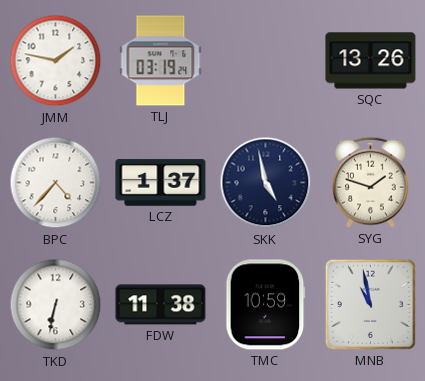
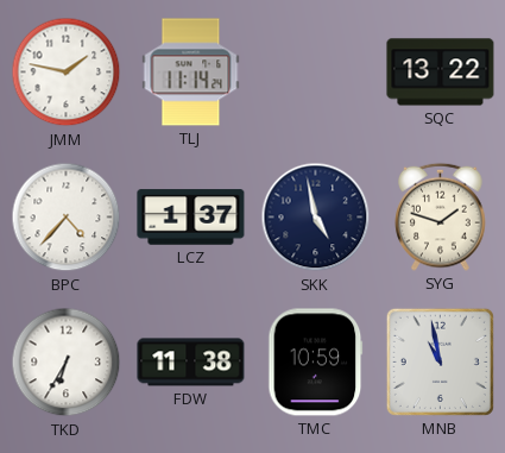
TLJ: 03:19 -> 11:14
SQC: 13:26 -> 13:22
TKD: 6:32 -> 6:35
